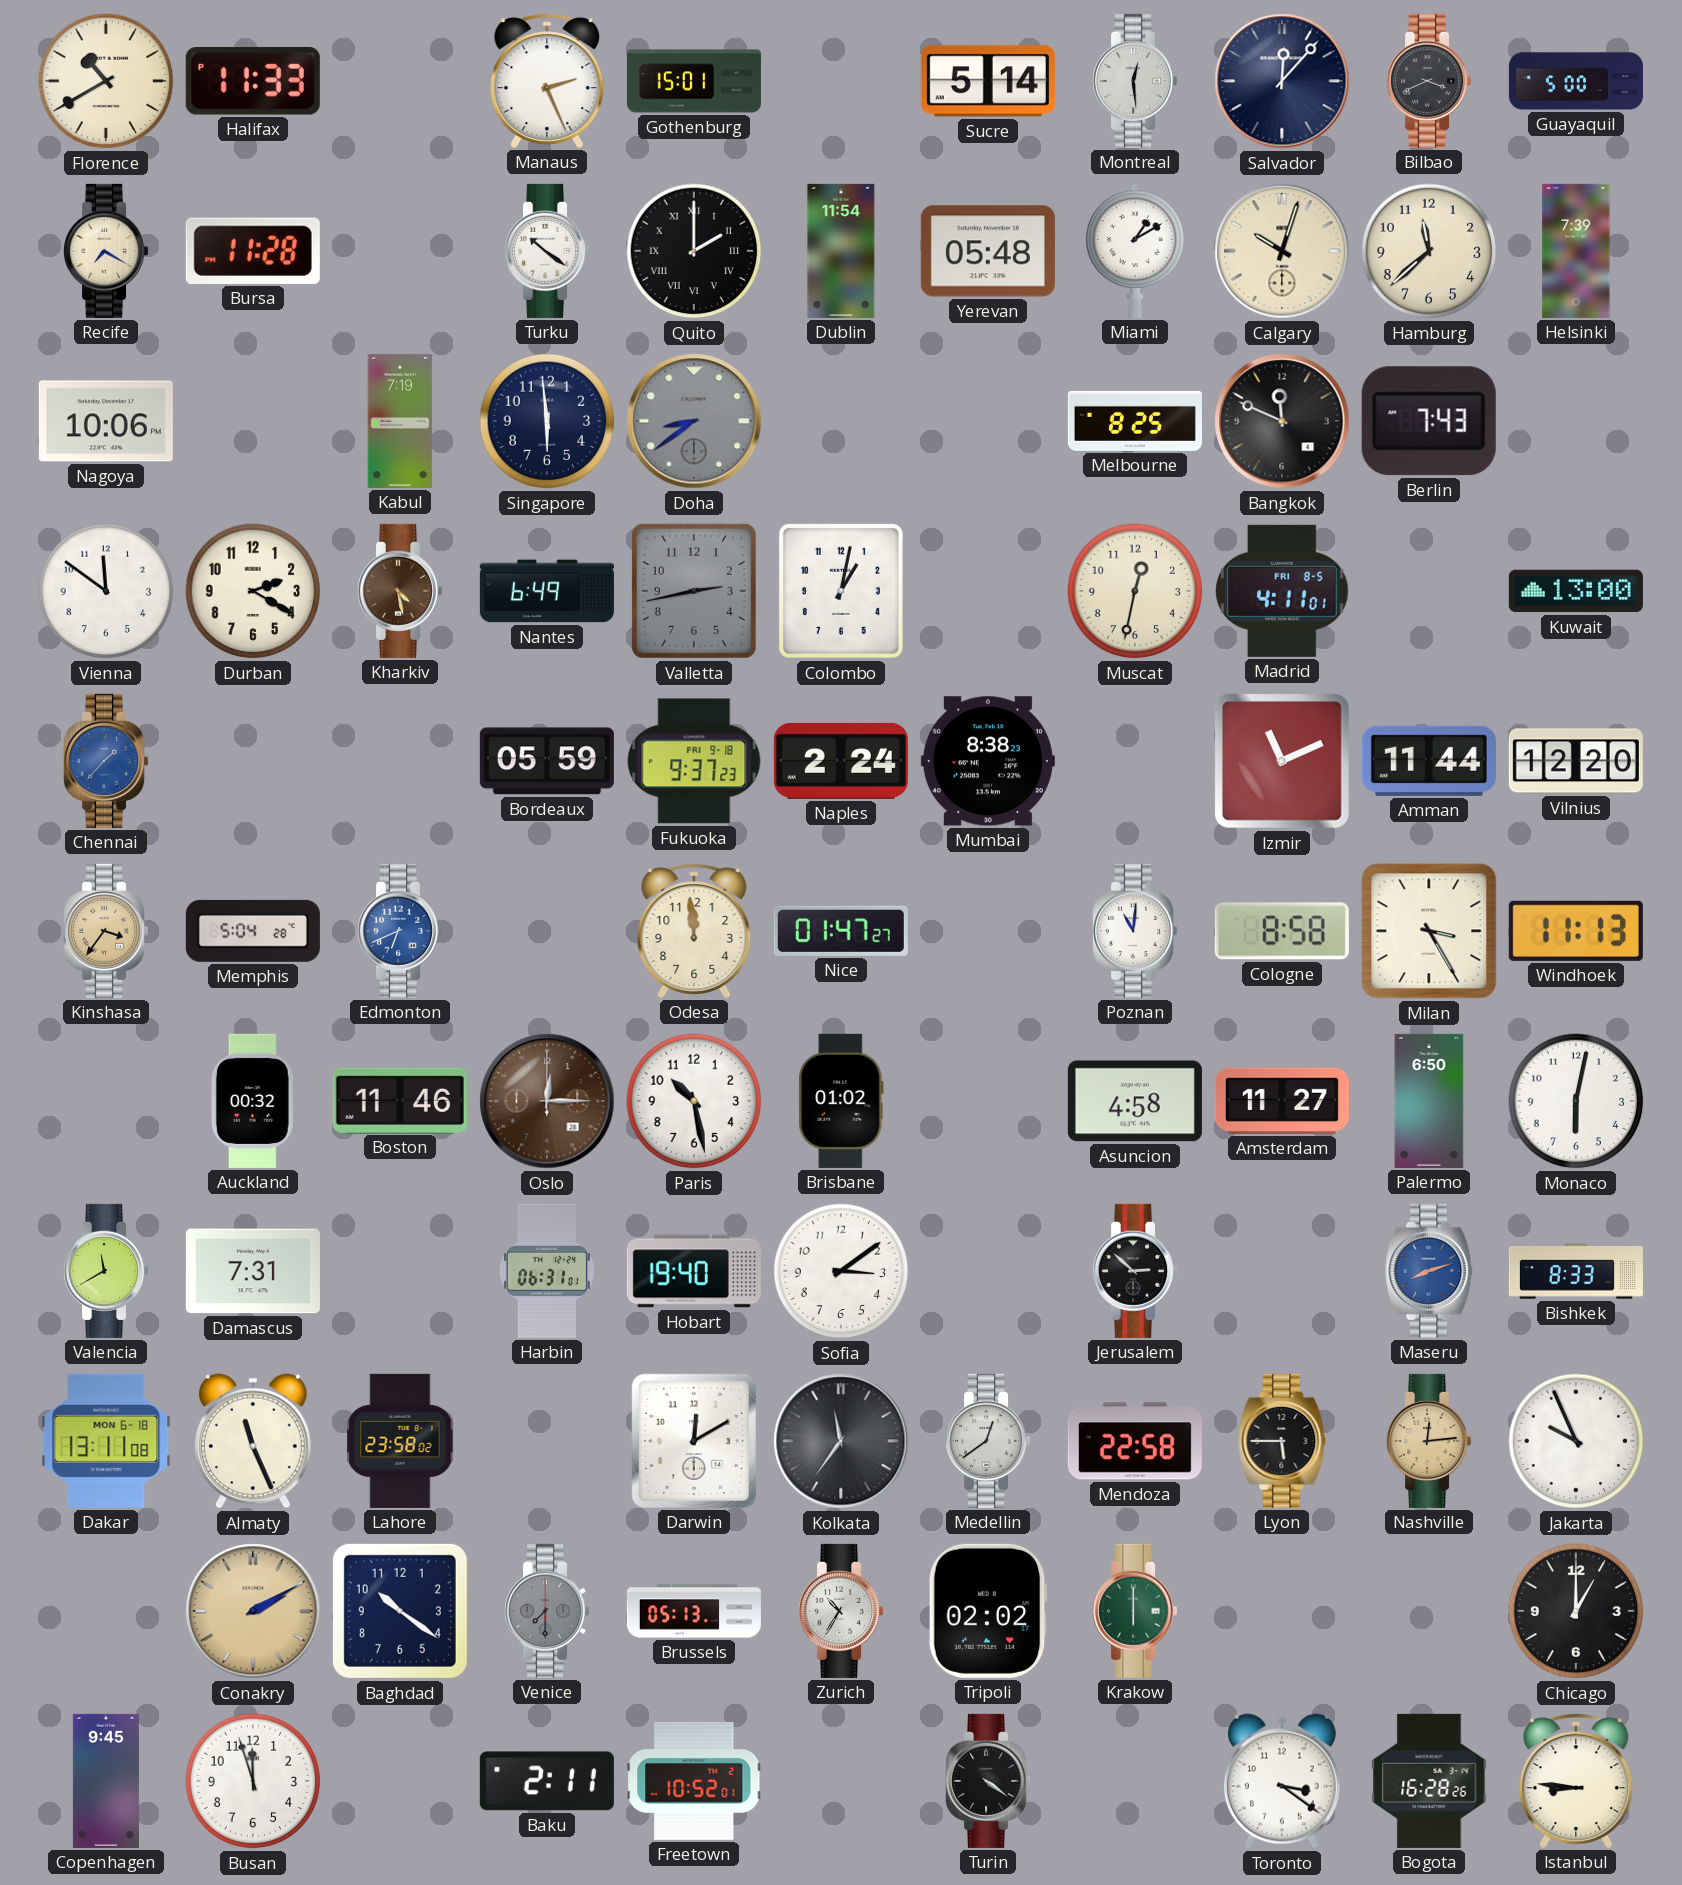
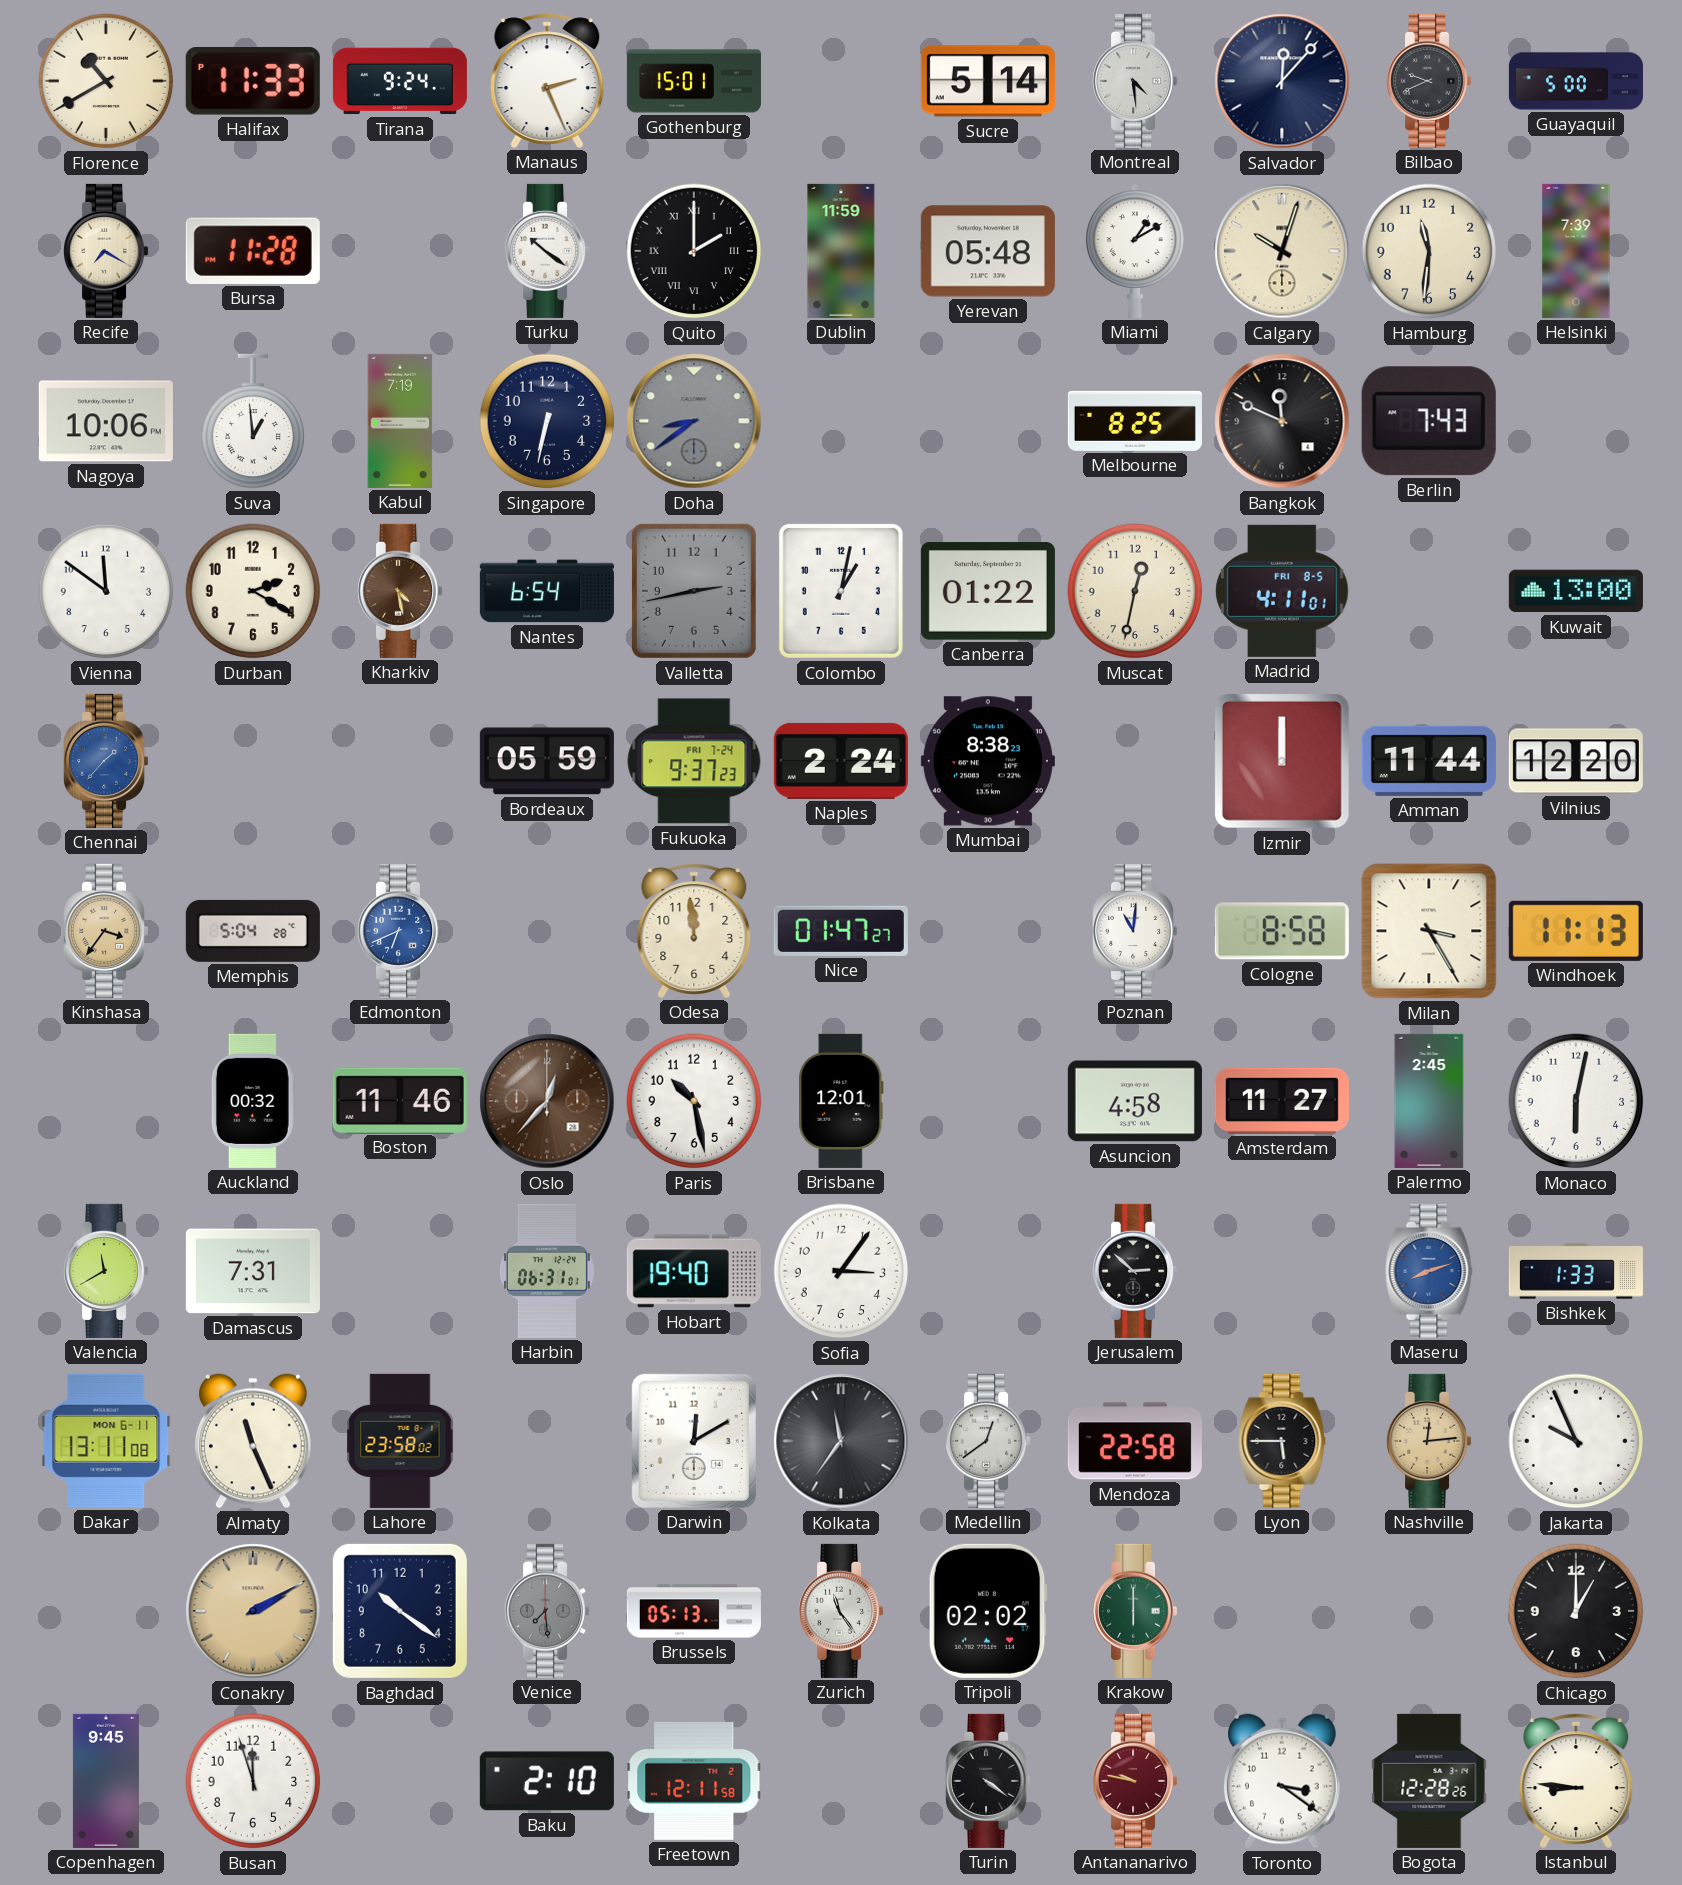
Tirana: none -> 9:24
Montreal: 12:29 -> 4:29
Bilbao: 3:41 -> 9:41
Dublin: 11:54 -> 11:59
Hamburg: 11:38 -> 11:31
Suva: none -> 12:59
Singapore: 5:59 -> 6:32
Nantes: 6:49 -> 6:54
Canberra: none -> 01:22
Fukuoka date: FRI 9-18 -> FRI 7-24
Izmir: 11:11 -> 12:00
Oslo: 12:15 -> 12:37
Brisbane: 01:02 -> 12:01
Palermo: 6:50 -> 2:45
Sofia: 3:09 -> 3:06
Bishkek: 8:33 -> 1:33
Dakar date: MON 6-18 -> MON 6-11
Venice: 7:30 -> 7:29
Zurich: 10:35 -> 11:24
Baku: 2:11 -> 2:10
Freetown: 10:52 -> 12:11
Antananarivo: none -> 9:47
Bogota: 16:28 -> 12:28
